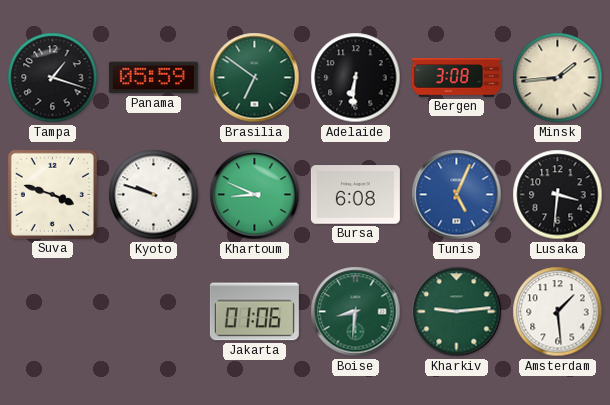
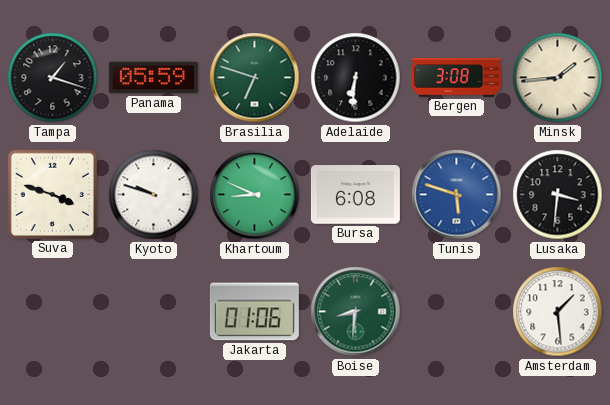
Brasilia: 6:51 -> 6:48
Tunis: 5:04 -> 5:48
Kharkiv: 9:14 -> none
